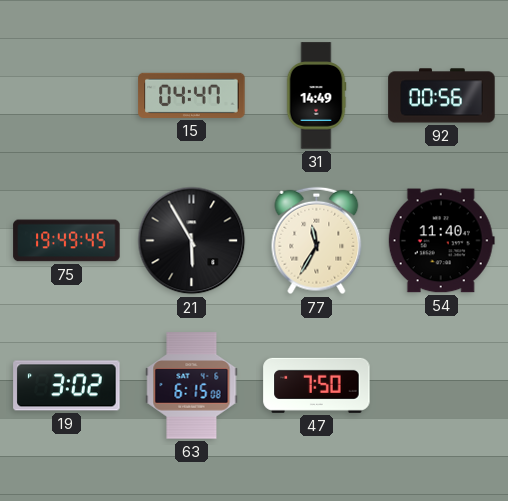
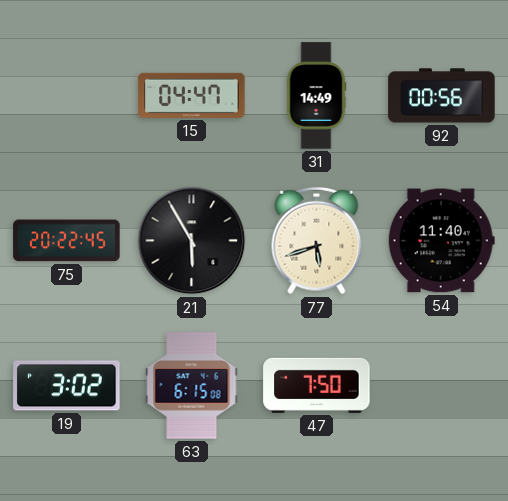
75: 19:49 -> 20:22
77: 11:35 -> 5:42
